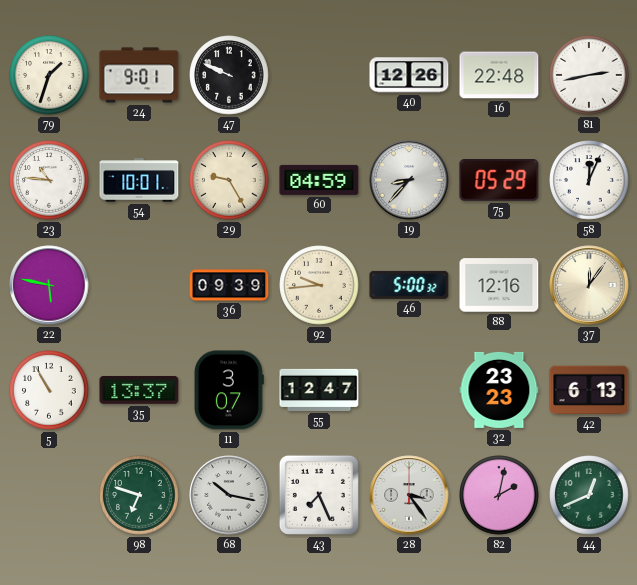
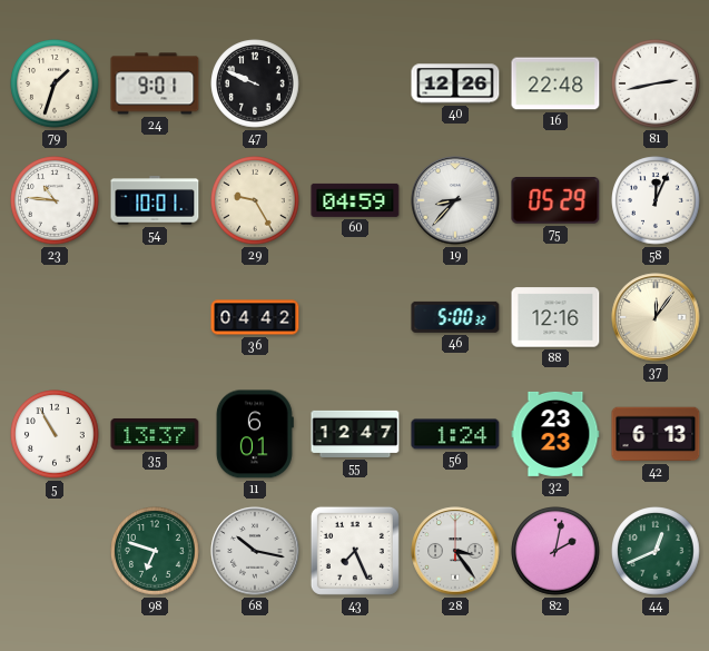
22: 5:47 -> none
36: 09:39 -> 04:42
92: 9:44 -> none
11: 3:07 -> 6:01
56: none -> 1:24
